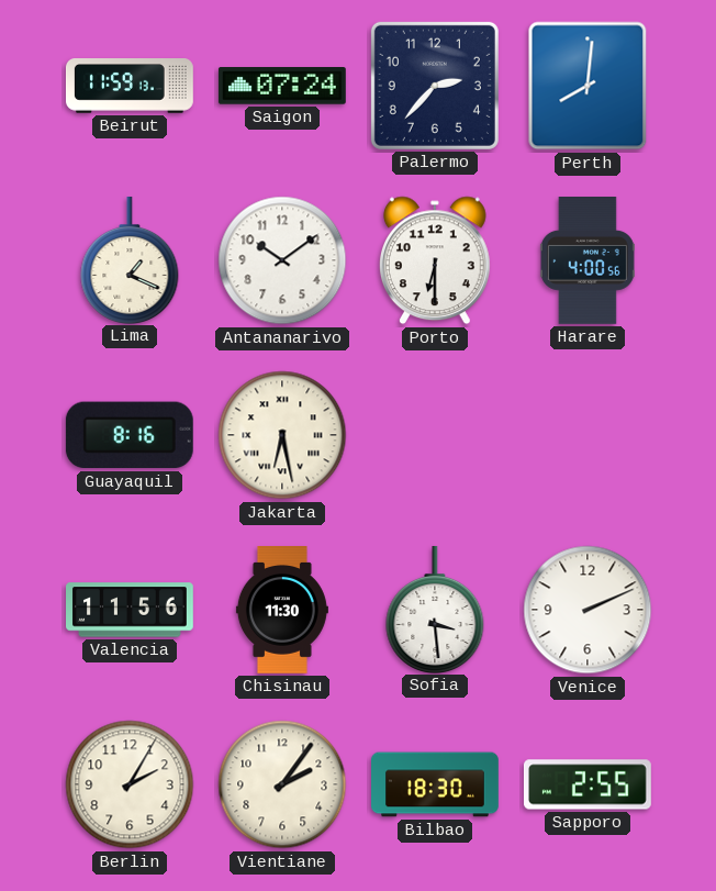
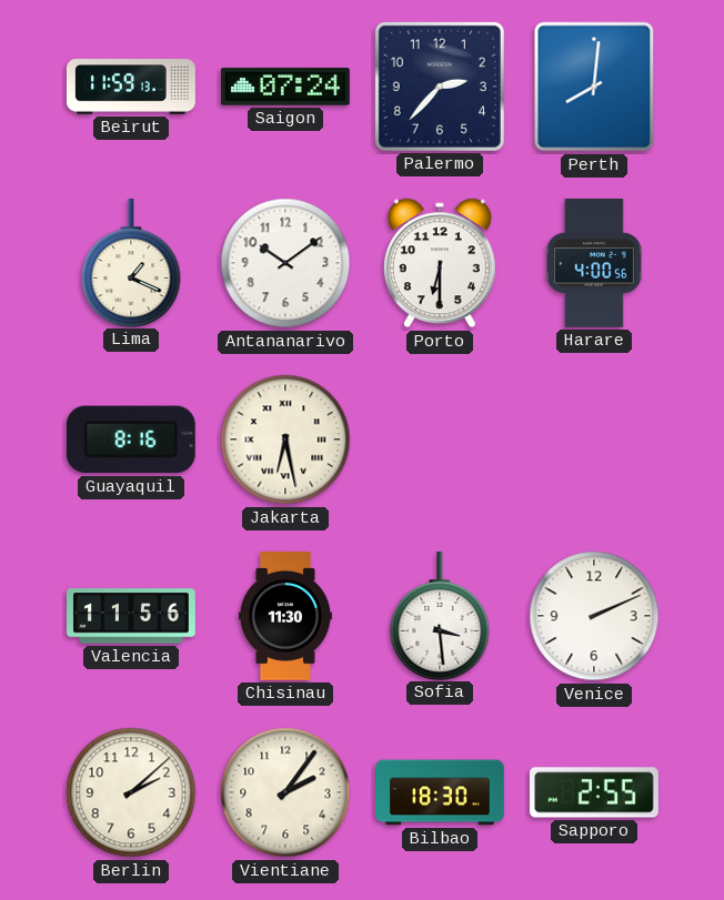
Berlin: 2:05 -> 2:08
